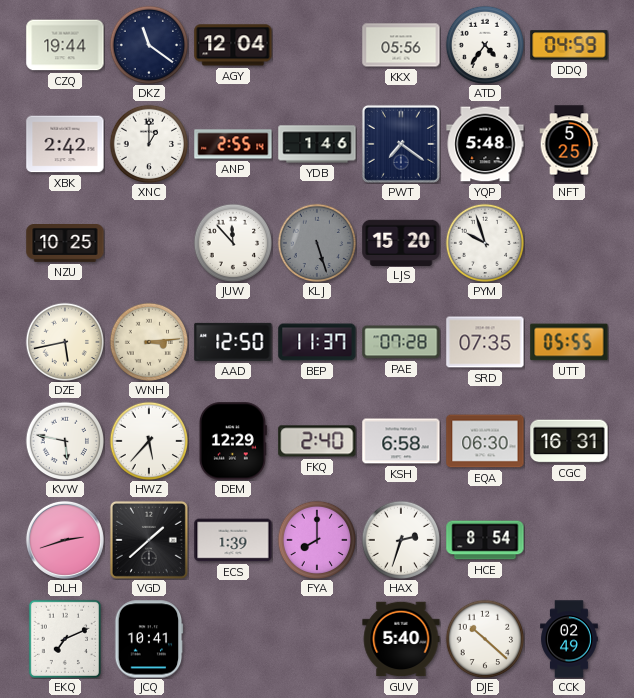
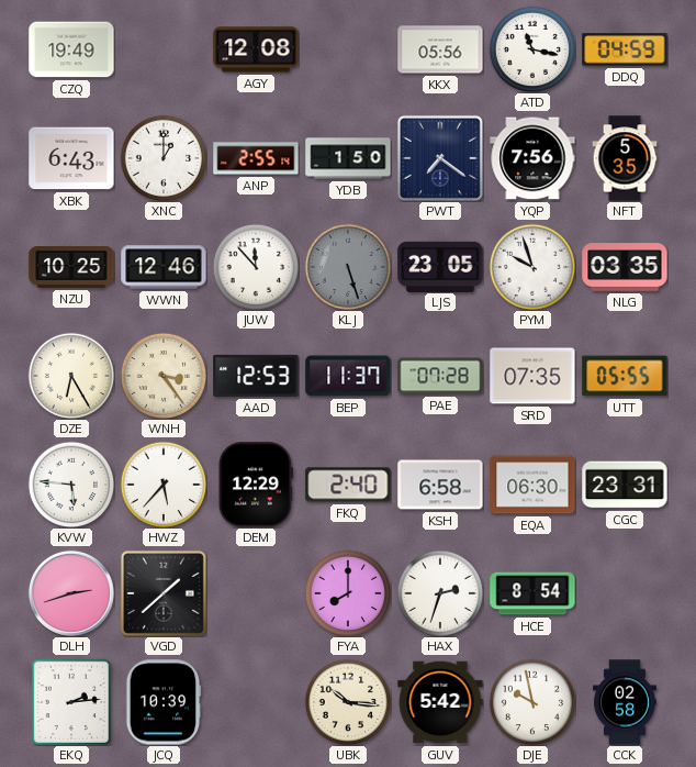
CZQ: 19:44 -> 19:49
DKZ: 11:21 -> none
AGY: 12:04 -> 12:08
ATD: 4:36 -> 11:17
XBK: 2:42 -> 6:43
YDB: 1:46 -> 1:50
YQP: 5:48 -> 7:56
NFT: 5:25 -> 5:35
WWN: none -> 12:46
LJS: 15:20 -> 23:05
NLG: none -> 03:35
DZE: 5:43 -> 6:25
WNH: 3:14 -> 3:24
AAD: 12:50 -> 12:53
KVW: 5:47 -> 5:46
CGC: 16:31 -> 23:31
ECS: 1:39 -> none
EKQ: 7:11 -> 2:14
JCQ: 10:41 -> 10:39
UBK: none -> 10:16
GUV: 5:40 -> 5:42
DJE: 10:22 -> 9:58
CCK: 02:49 -> 02:58
